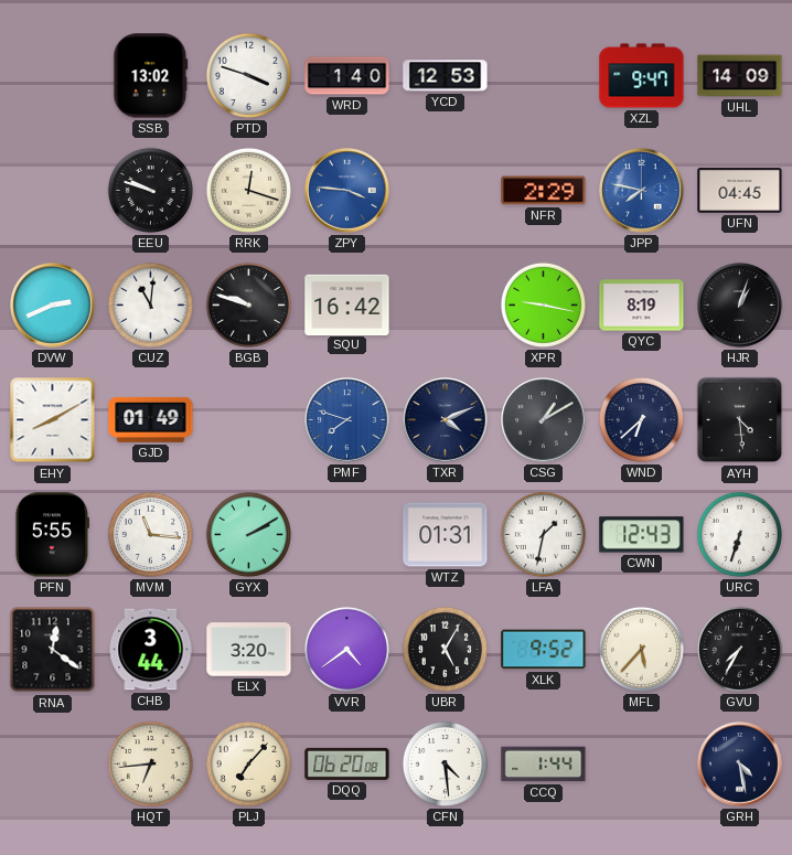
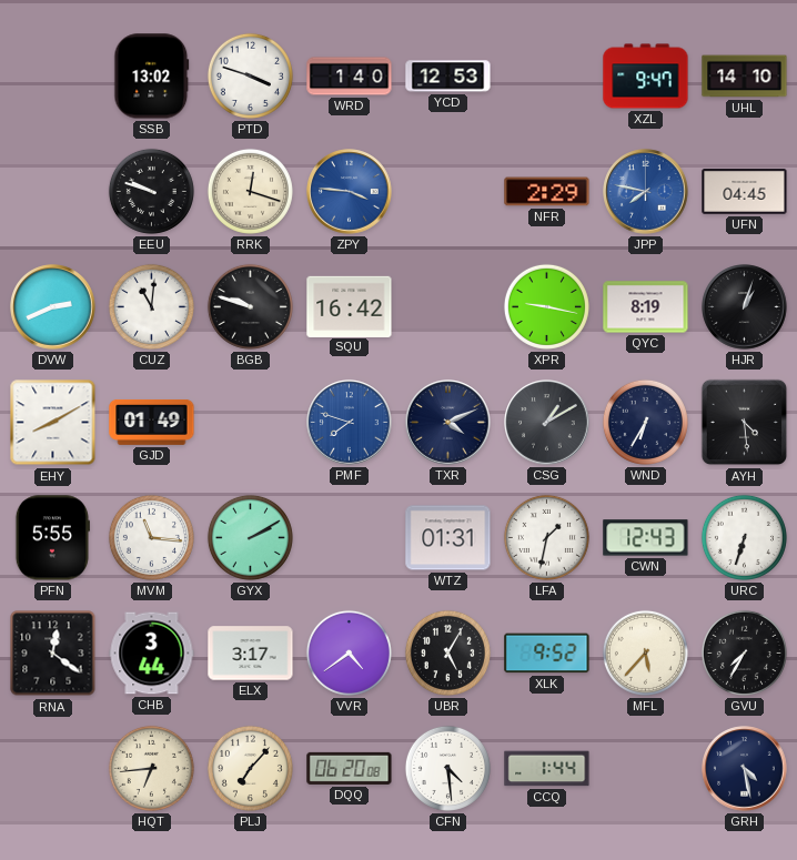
UHL: 14:09 -> 14:10
WND: 6:38 -> 6:35
ELX: 3:20 -> 3:17
